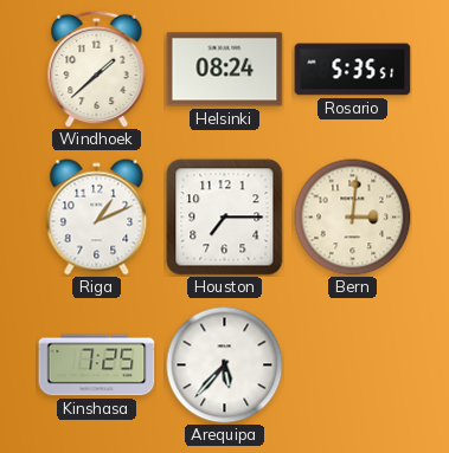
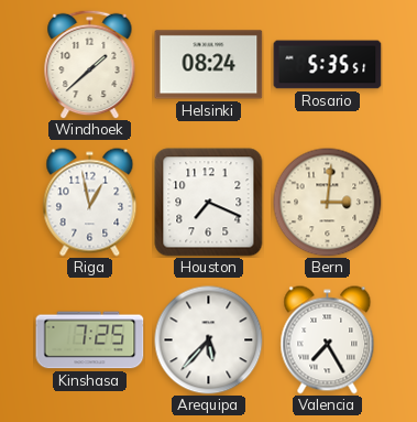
Riga: 1:11 -> 12:58
Houston: 7:15 -> 7:19
Valencia: none -> 7:25
